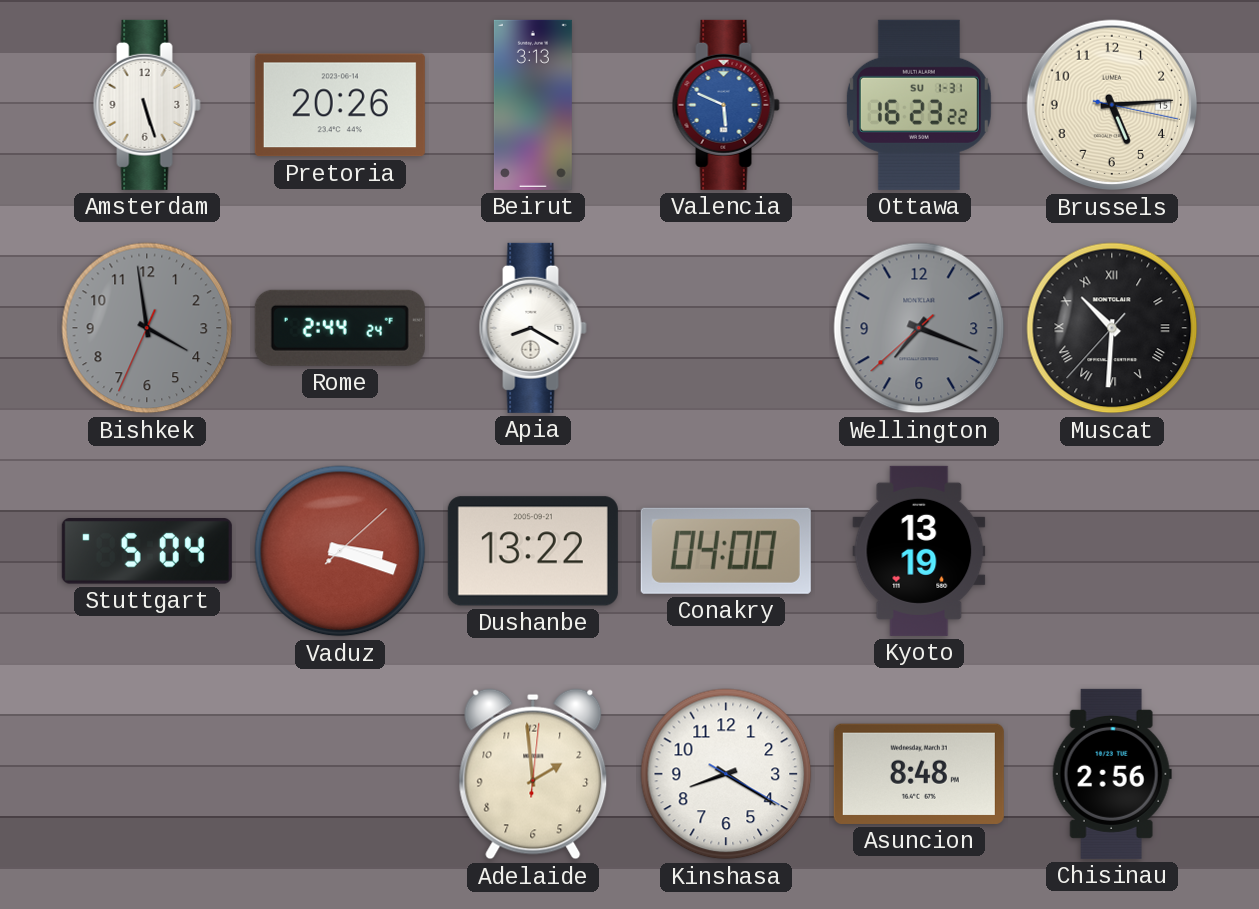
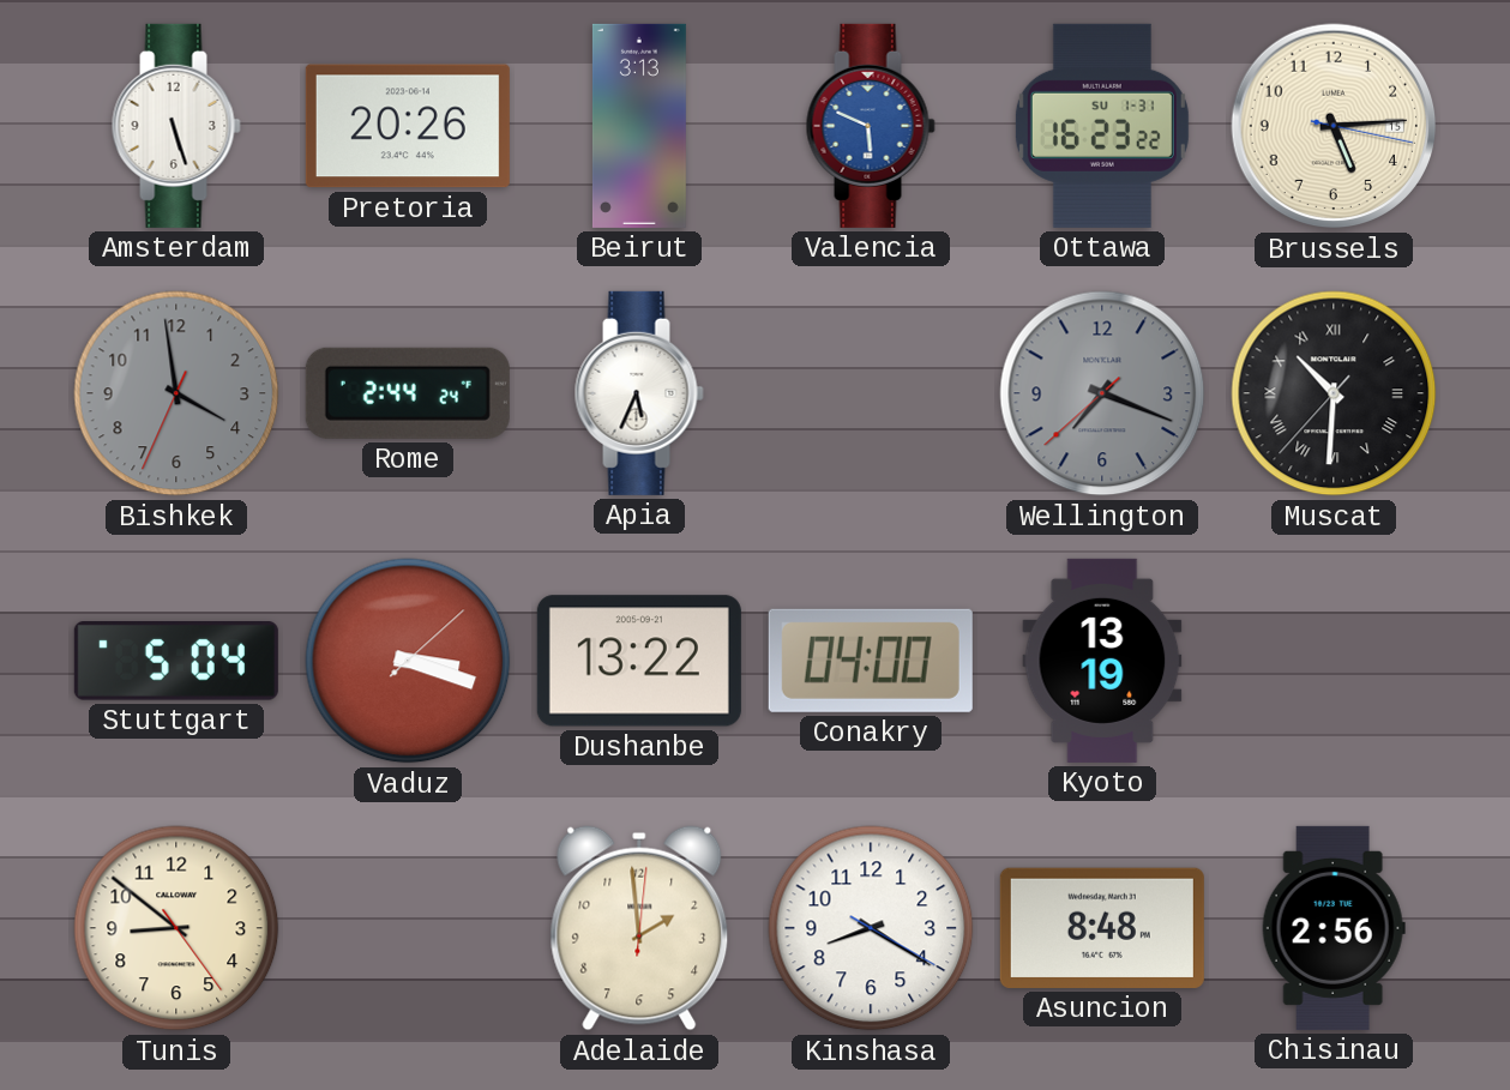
Apia: 8:20 -> 5:34
Tunis: none -> 8:51
